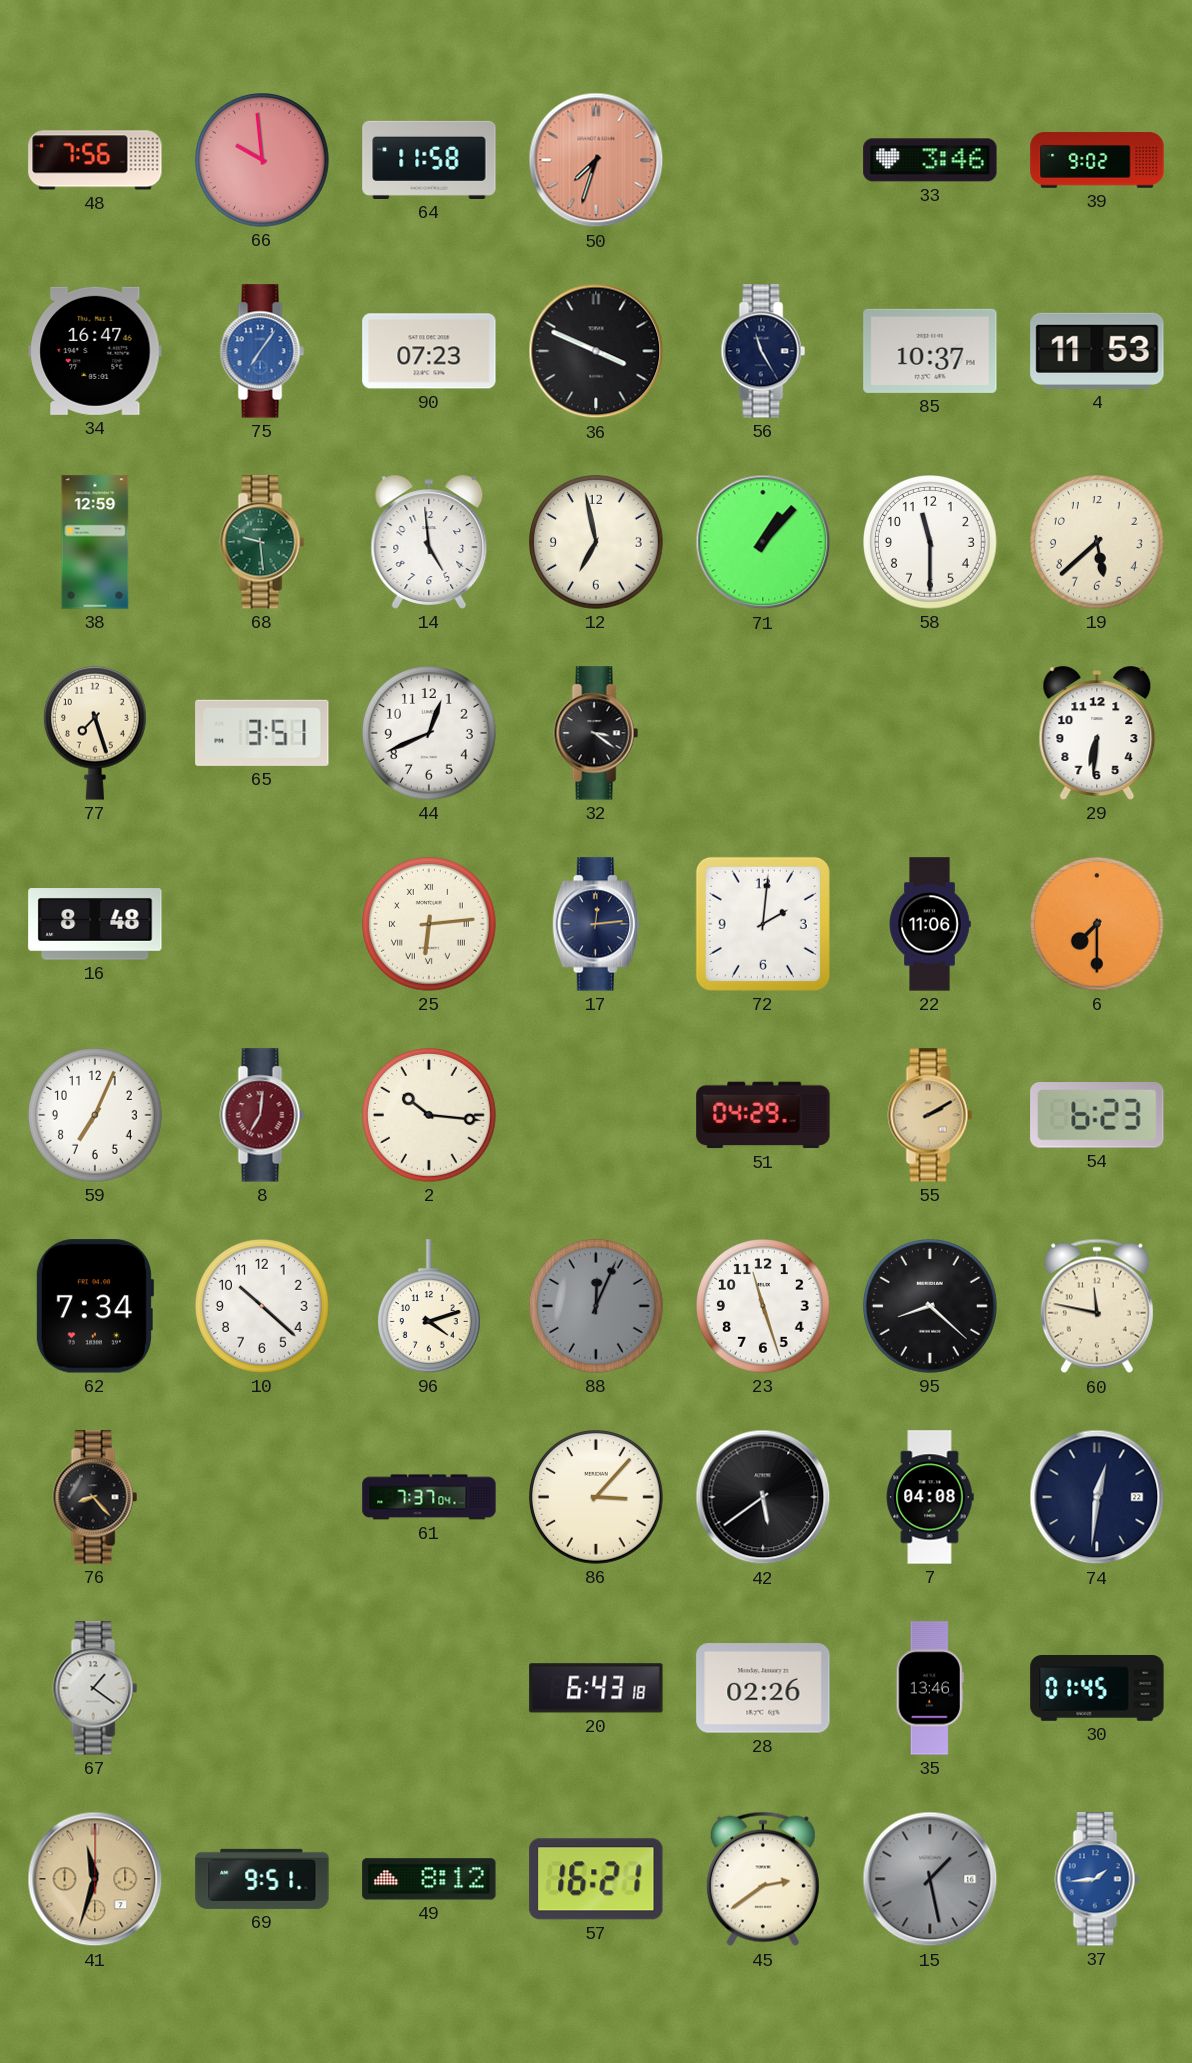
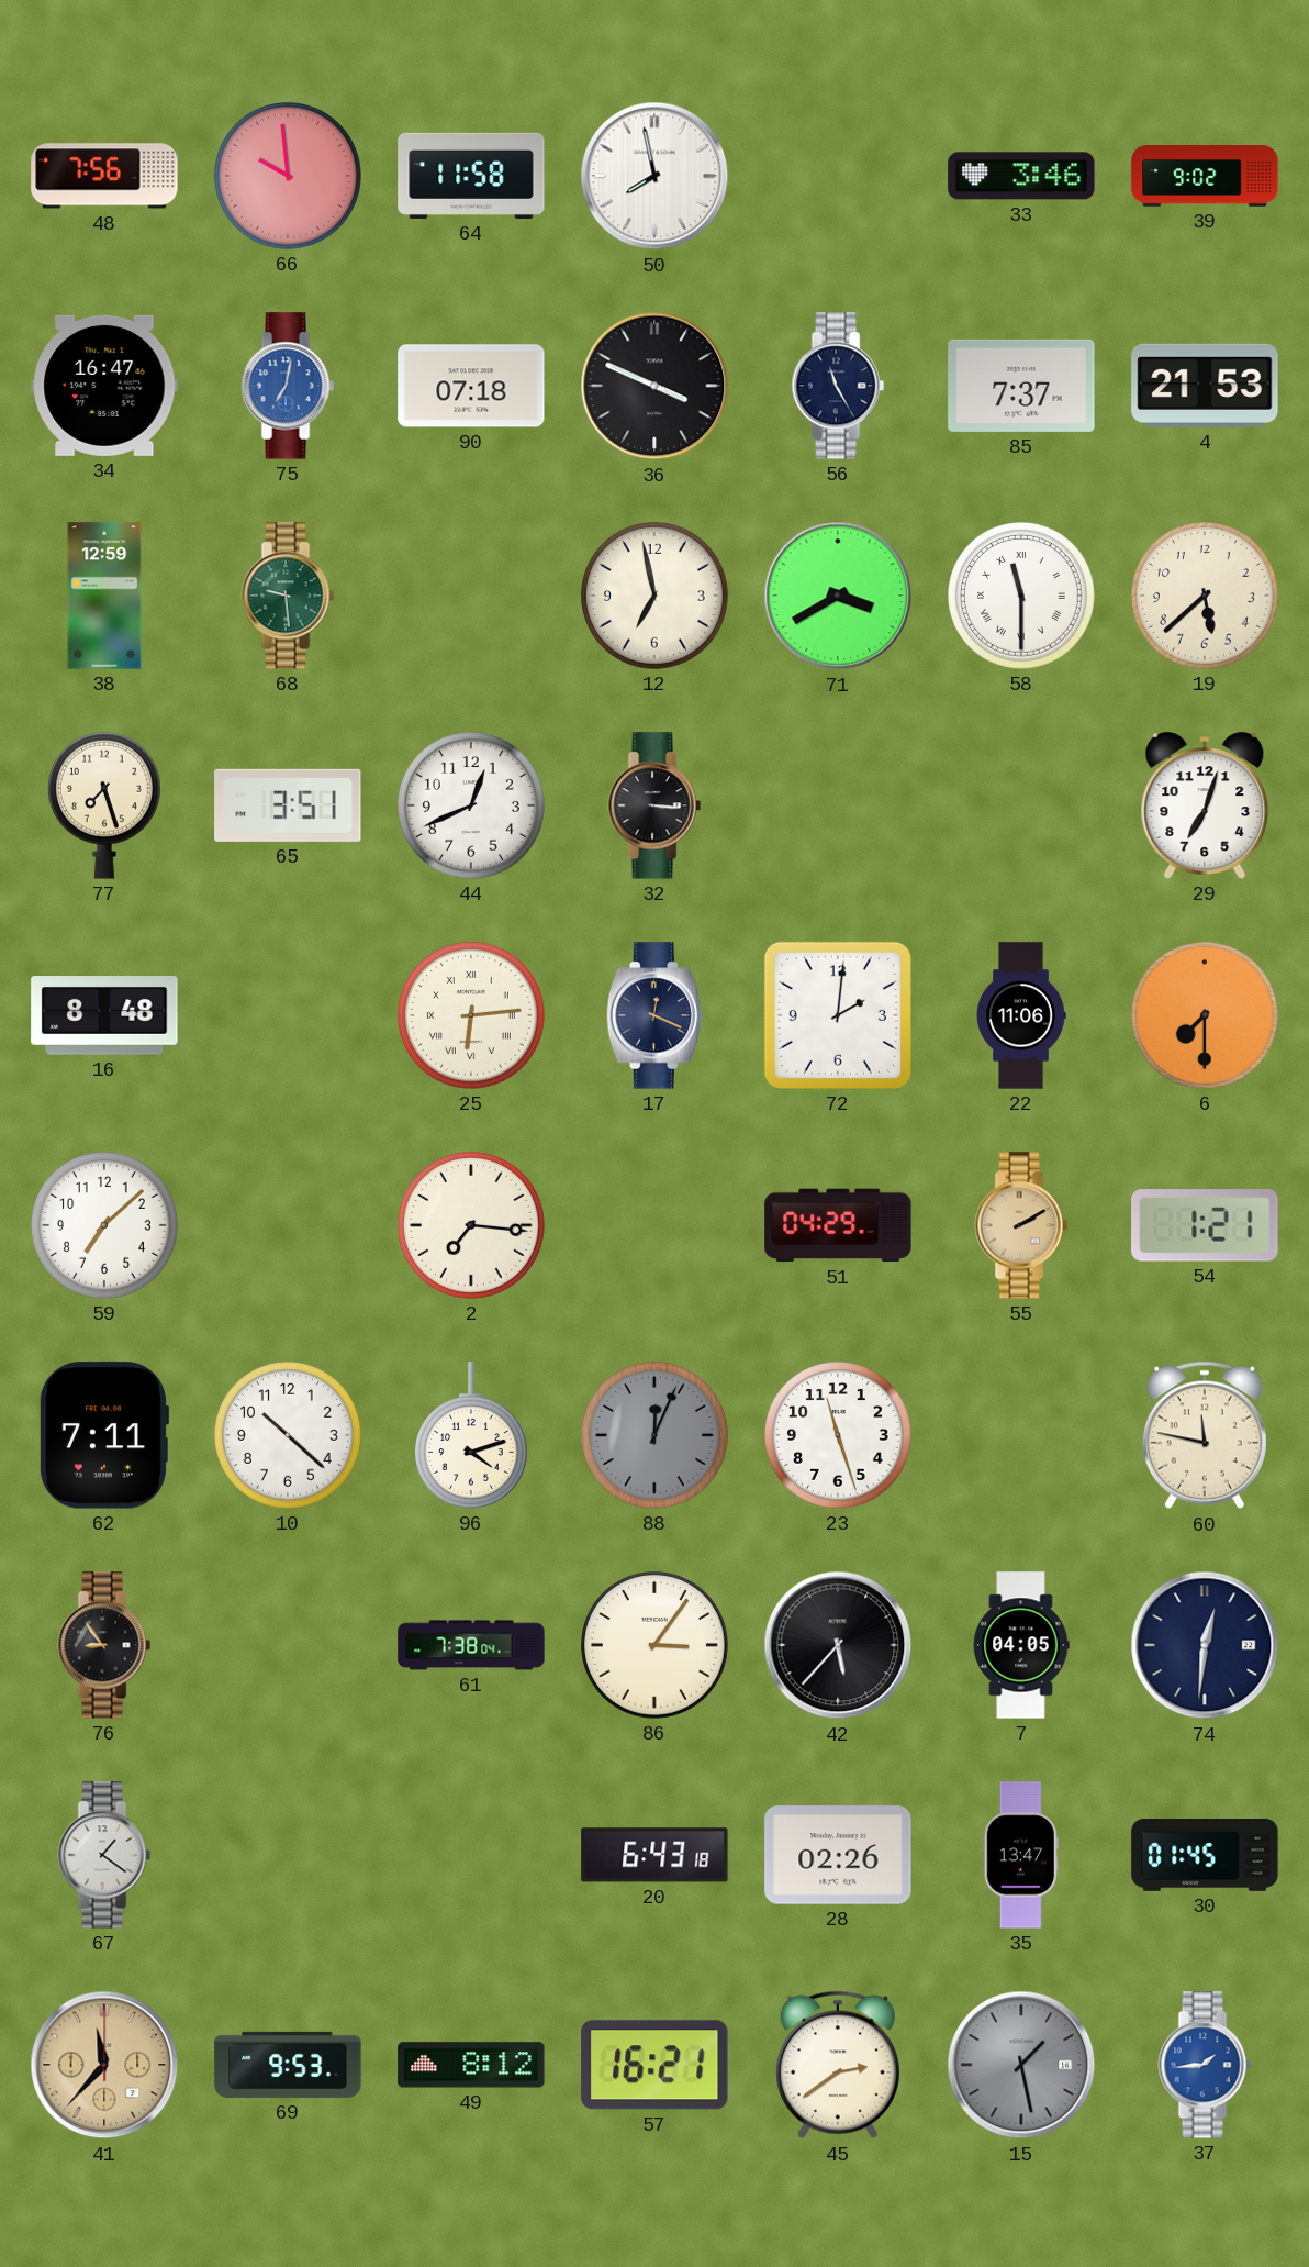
50: 7:33 -> 7:58
50 dial: salmon -> white
75: 7:06 -> 7:02
90: 07:23 -> 07:18
85: 10:37 -> 7:37
4: 11:53 -> 21:53
14: 4:59 -> none
71: 1:07 -> 3:40
58 numerals: Arabic -> Roman
32: 3:21 -> 3:16
29: 6:31 -> 7:03
17: 12:14 -> 12:19
59: 7:04 -> 7:08
8: 7:01 -> none
2: 10:16 -> 7:16
54: 6:23 -> 1:21
62: 7:34 -> 7:11
95: 8:22 -> none
76: 8:23 -> 8:54
61: 7:37 -> 7:38
86: 3:07 -> 3:06
42: 5:39 -> 5:37
7: 04:08 -> 04:05
35: 13:46 -> 13:47
41: 11:33 -> 11:37
69: 9:51 -> 9:53
